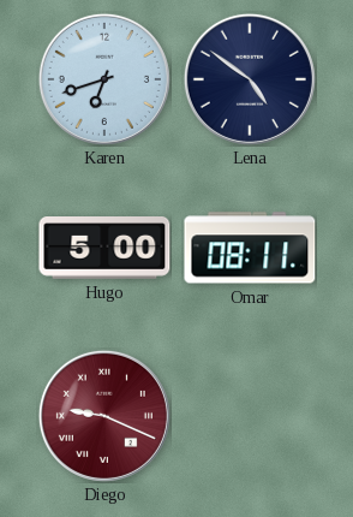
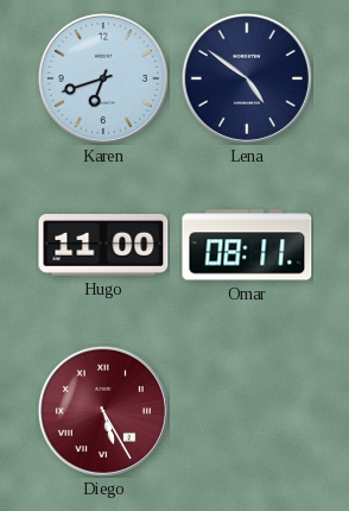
Hugo: 5:00 -> 11:00
Diego: 9:19 -> 5:25
